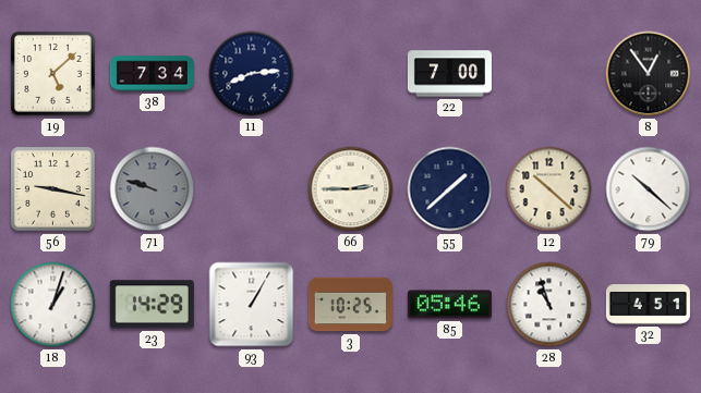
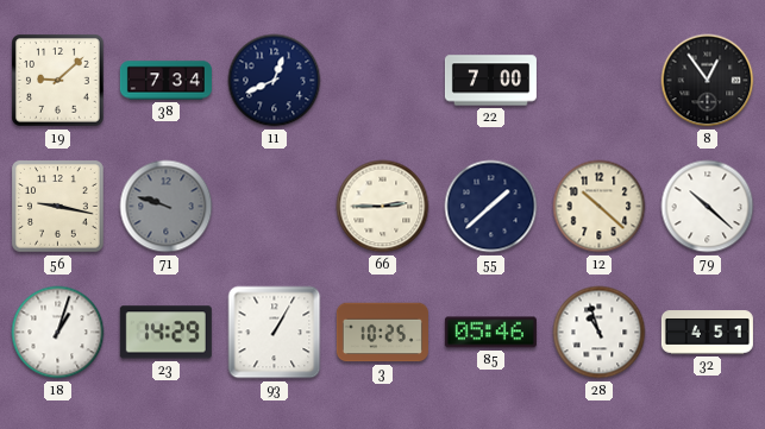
19: 5:08 -> 9:08
11: 8:14 -> 12:41
